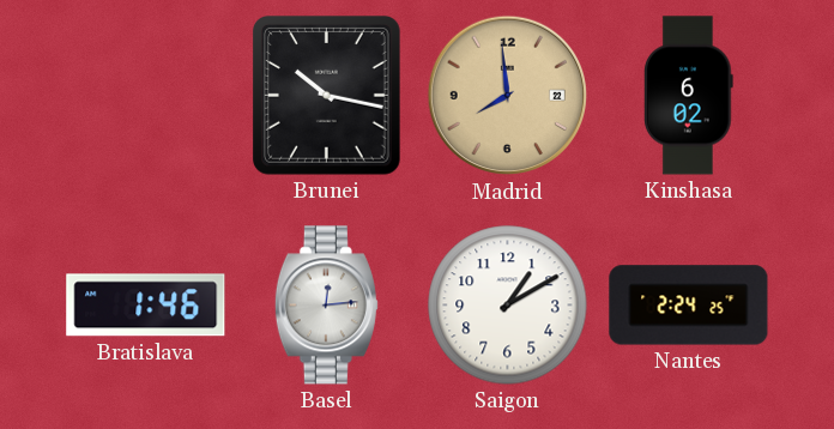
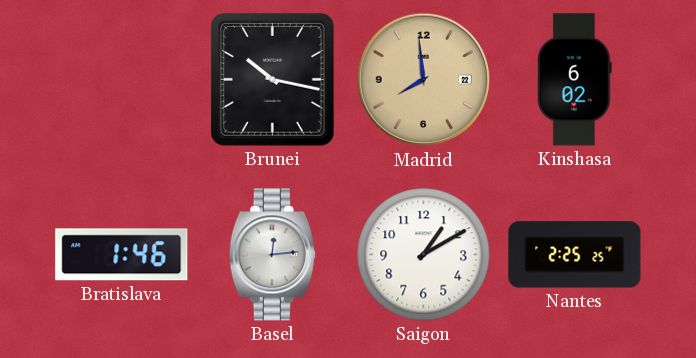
Nantes: 2:24 -> 2:25
